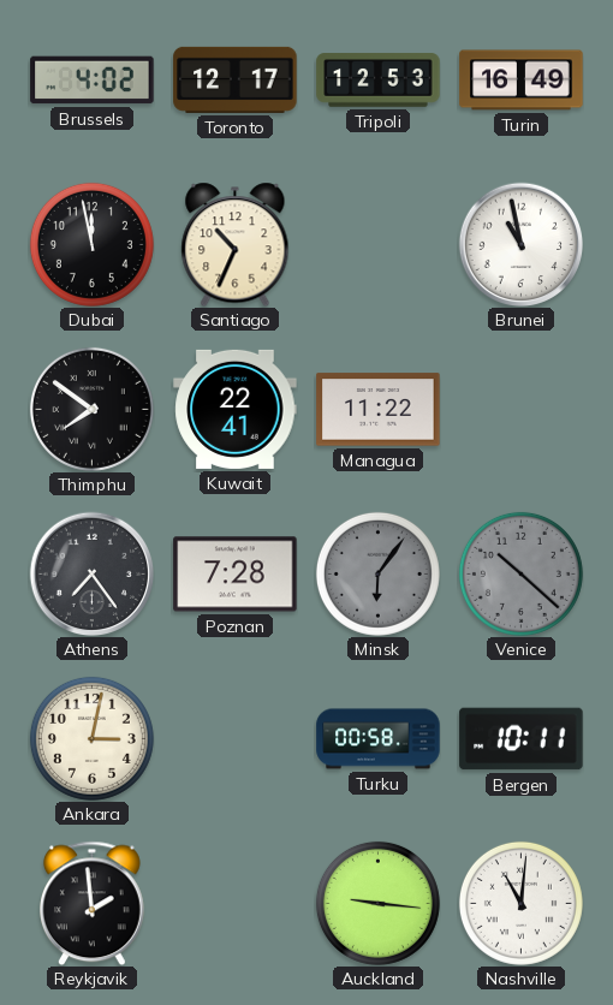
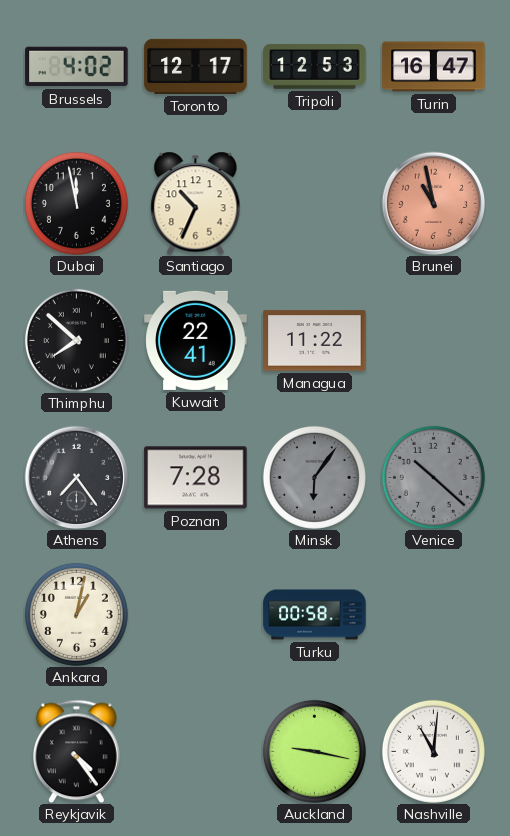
Turin: 16:49 -> 16:47
Brunei dial: white -> salmon
Thimphu: 7:51 -> 7:52
Ankara: 3:02 -> 1:02
Bergen: 10:11 -> none
Reykjavik: 1:59 -> 4:24
Auckland: 9:16 -> 9:17
